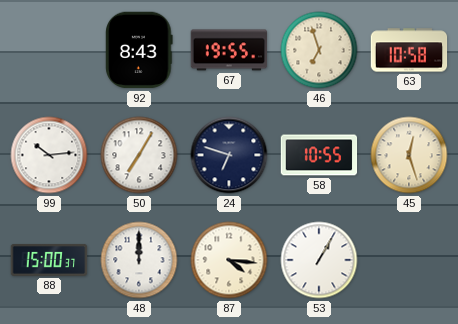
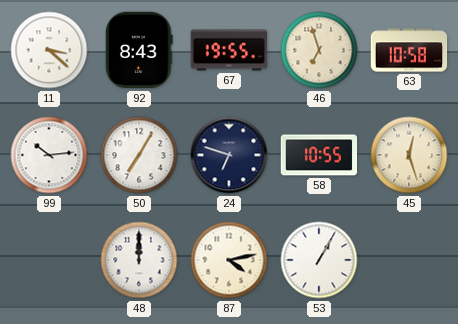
11: none -> 3:22
88: 15:00 -> none
87: 4:16 -> 4:13
